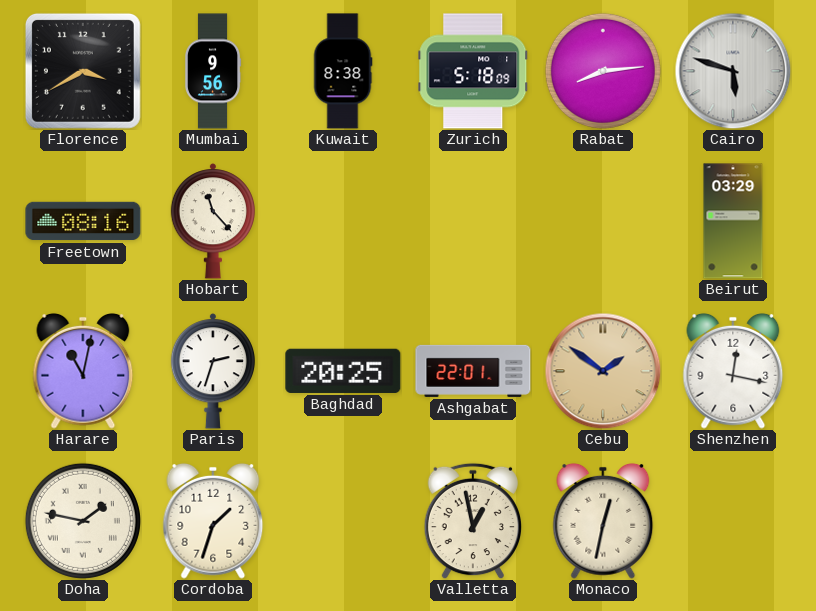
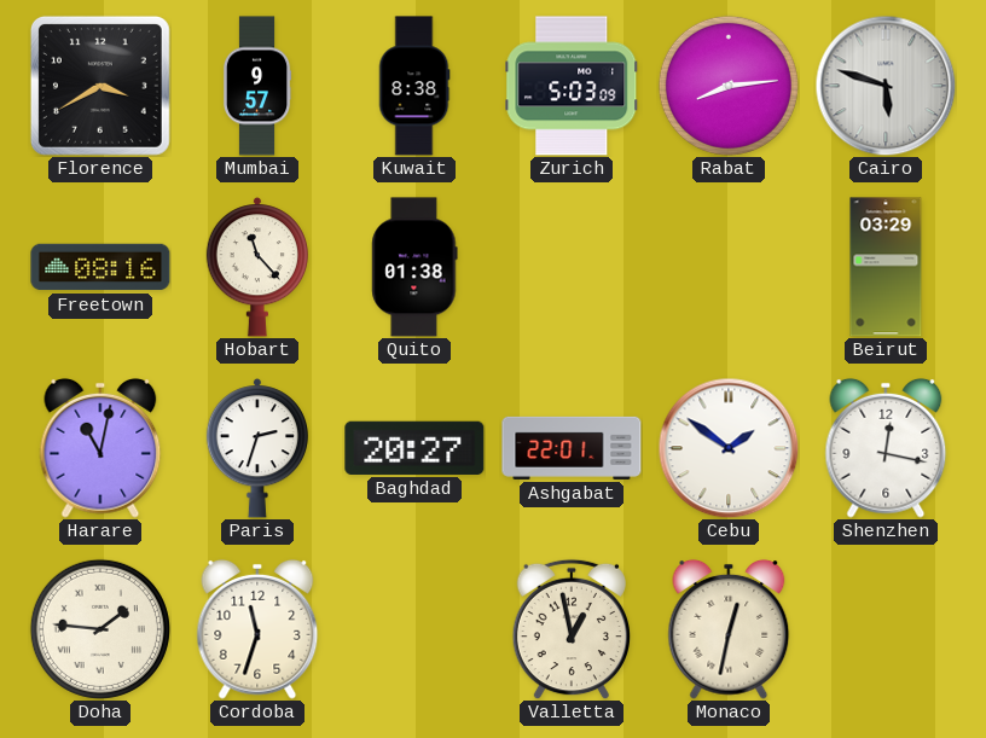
Mumbai: 9:56 -> 9:57
Zurich: 5:18 -> 5:03
Quito: none -> 01:38
Baghdad: 20:25 -> 20:27
Cebu dial: champagne -> white
Doha: 1:47 -> 1:46
Cordoba: 1:33 -> 11:33
